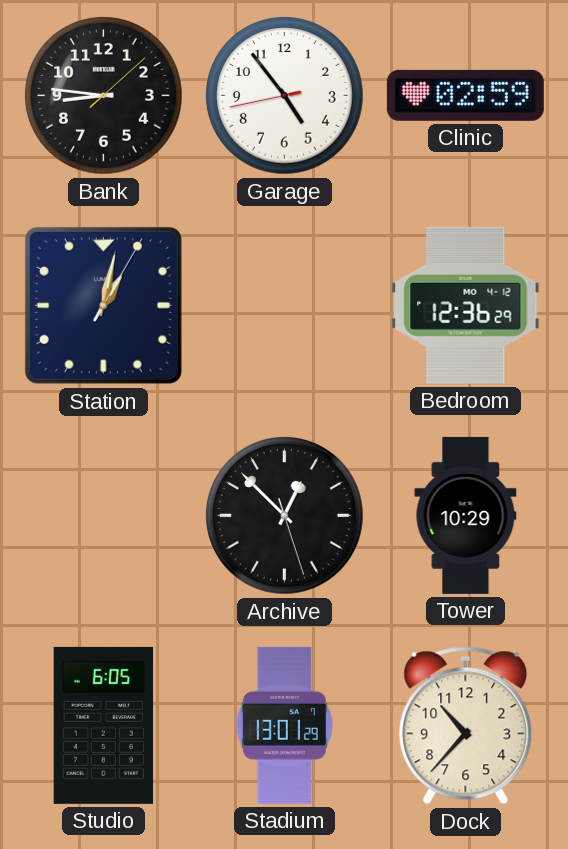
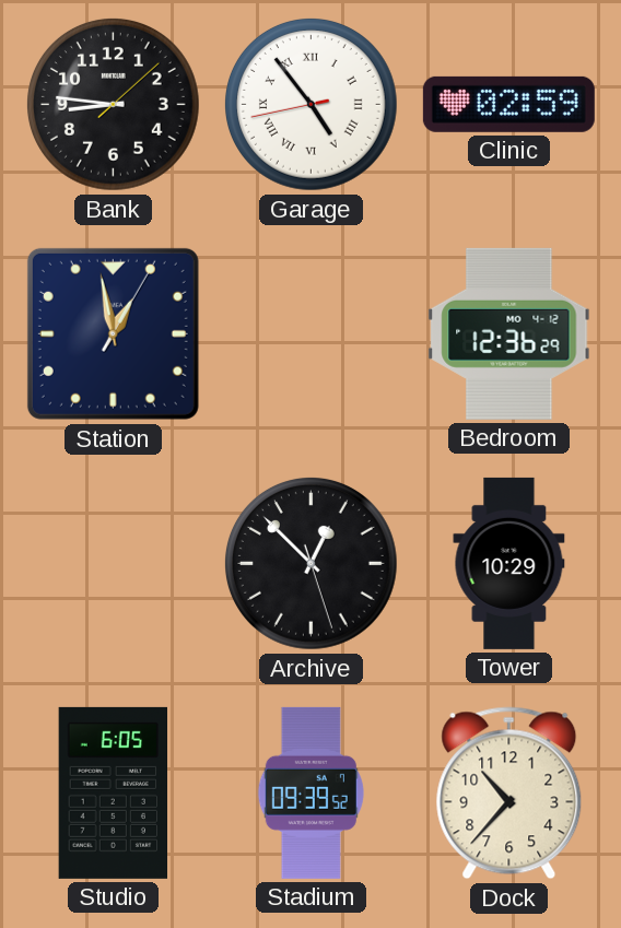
Garage numerals: Arabic -> Roman
Station: 1:02 -> 12:58
Stadium: 13:01 -> 09:39
